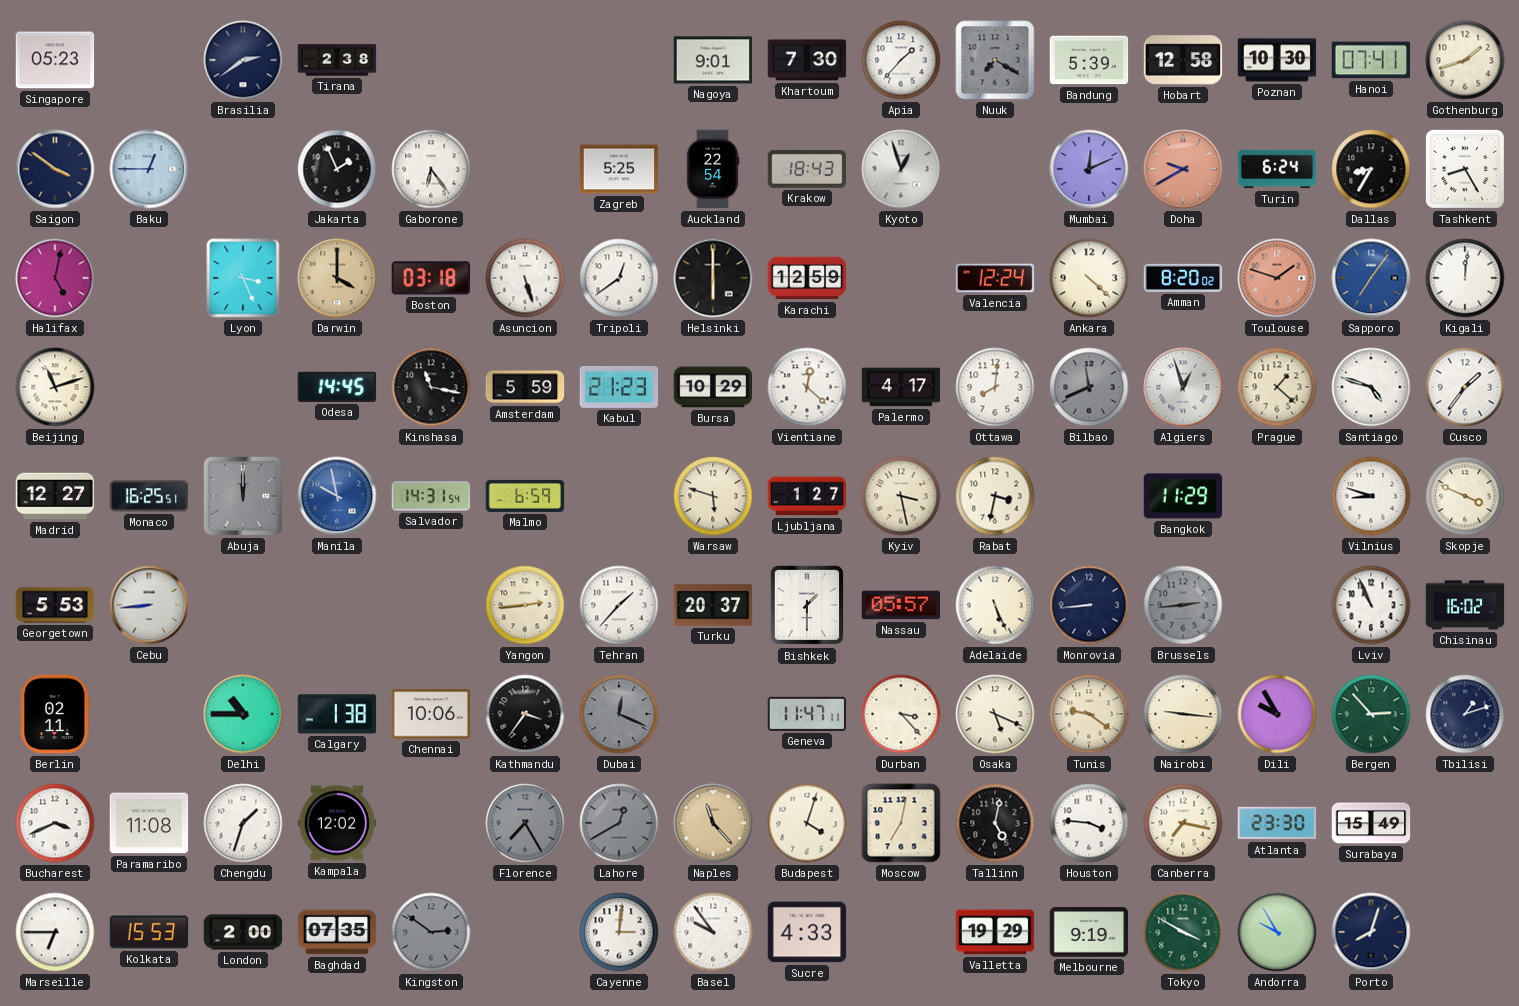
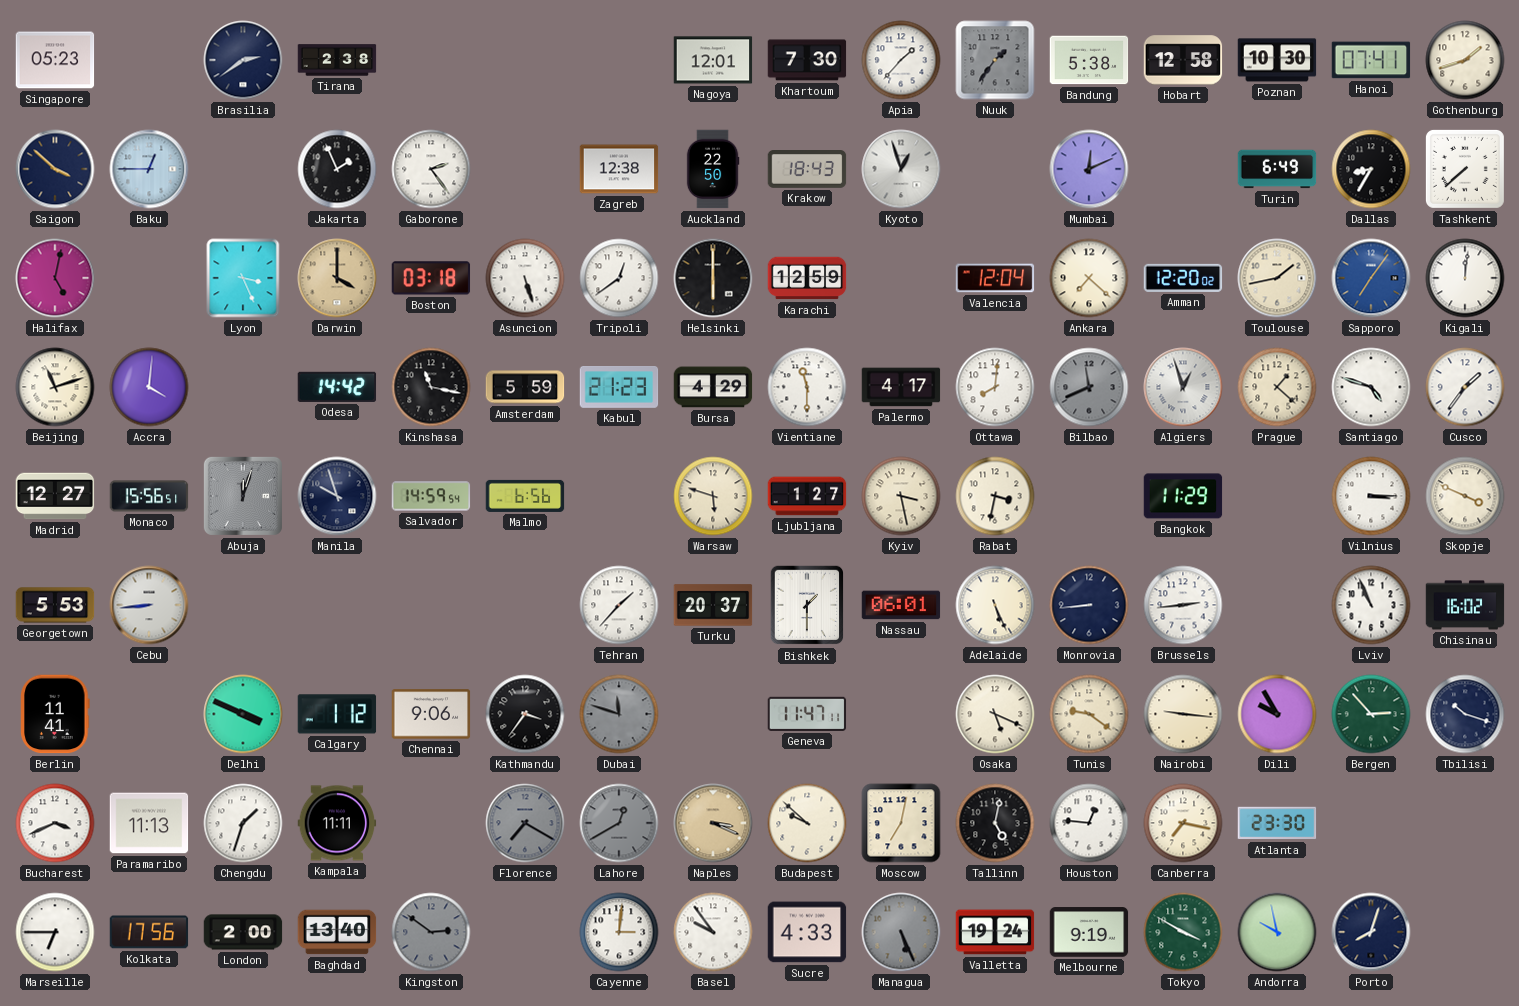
Nagoya: 9:01 -> 12:01
Nuuk: 7:20 -> 1:36
Bandung: 5:39 -> 5:38
Saigon: 3:51 -> 3:52
Gaborone: 6:24 -> 2:24
Zagreb: 5:25 -> 12:38
Auckland: 22:54 -> 22:50
Doha: 9:40 -> none
Turin: 6:24 -> 6:49
Tashkent: 8:25 -> 7:38
Valencia: 12:24 -> 12:04
Ankara: 4:22 -> 7:22
Amman: 8:20 -> 12:20
Toulouse: 1:48 -> 1:43
Toulouse dial: salmon -> cream
Accra: none -> 4:01
Odesa: 14:45 -> 14:42
Bursa: 10:29 -> 4:29
Vientiane: 12:22 -> 11:30
Monaco: 16:25 -> 15:56
Abuja: 12:00 -> 12:03
Manila: 9:58 -> 9:57
Manila dial: blue -> navy
Salvador: 14:31 -> 14:59
Malmo: 6:59 -> 6:56
Vilnius: 8:48 -> 3:15
Yangon: 2:44 -> none
Nassau: 05:57 -> 06:01
Brussels dial: grey -> white
Berlin: 02:11 -> 11:41
Delhi: 10:45 -> 3:49
Calgary: 1:38 -> 1:12
Chennai: 10:06 -> 9:06
Dubai: 12:19 -> 11:48
Durban: 3:23 -> none
Tbilisi: 1:12 -> 10:18
Paramaribo: 11:08 -> 11:13
Kampala: 12:02 -> 11:11
Florence: 7:25 -> 7:20
Naples: 11:23 -> 3:19
Budapest: 4:03 -> 9:52
Houston: 3:46 -> 12:46
Surabaya: 15:49 -> none
Kolkata: 15:53 -> 17:56
Baghdad: 07:35 -> 13:40
Managua: none -> 5:26
Valletta: 19:29 -> 19:24
Andorra: 9:55 -> 9:58
